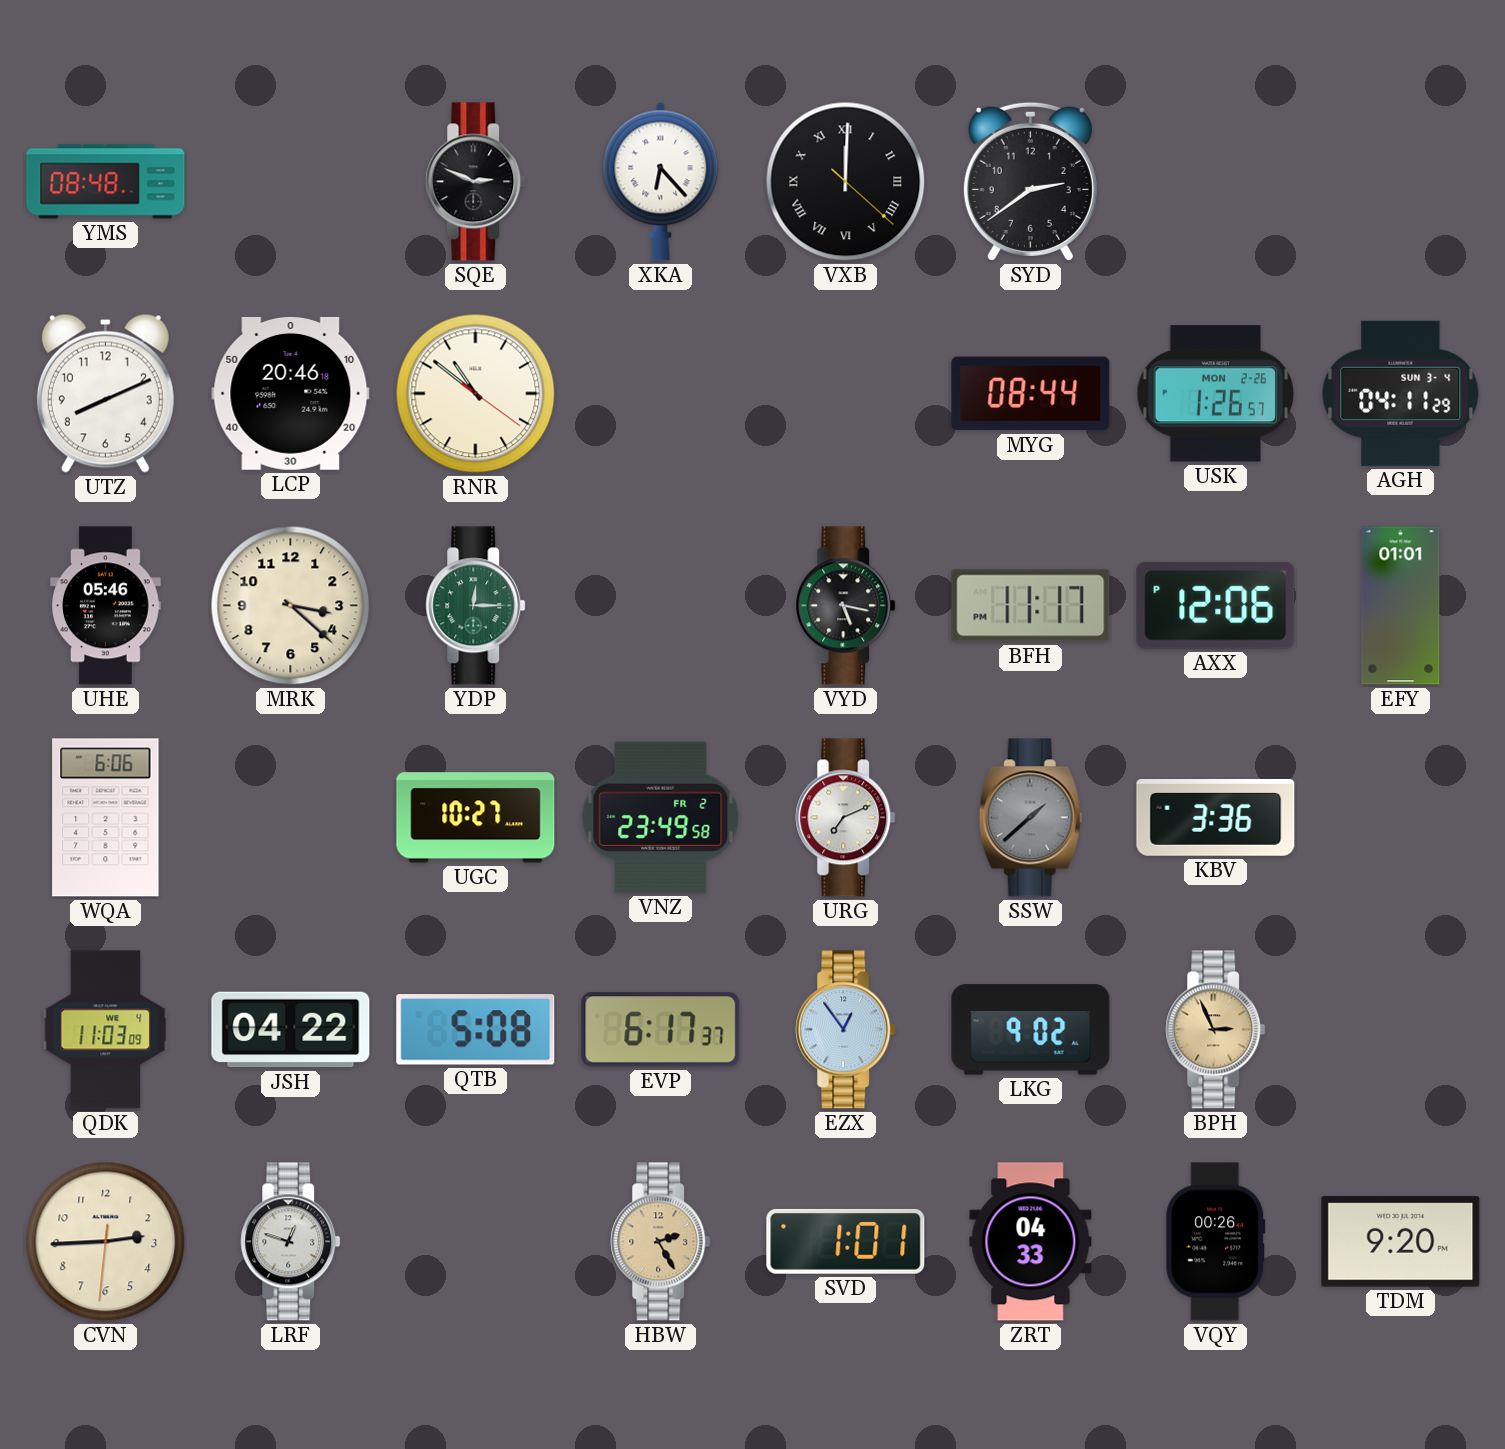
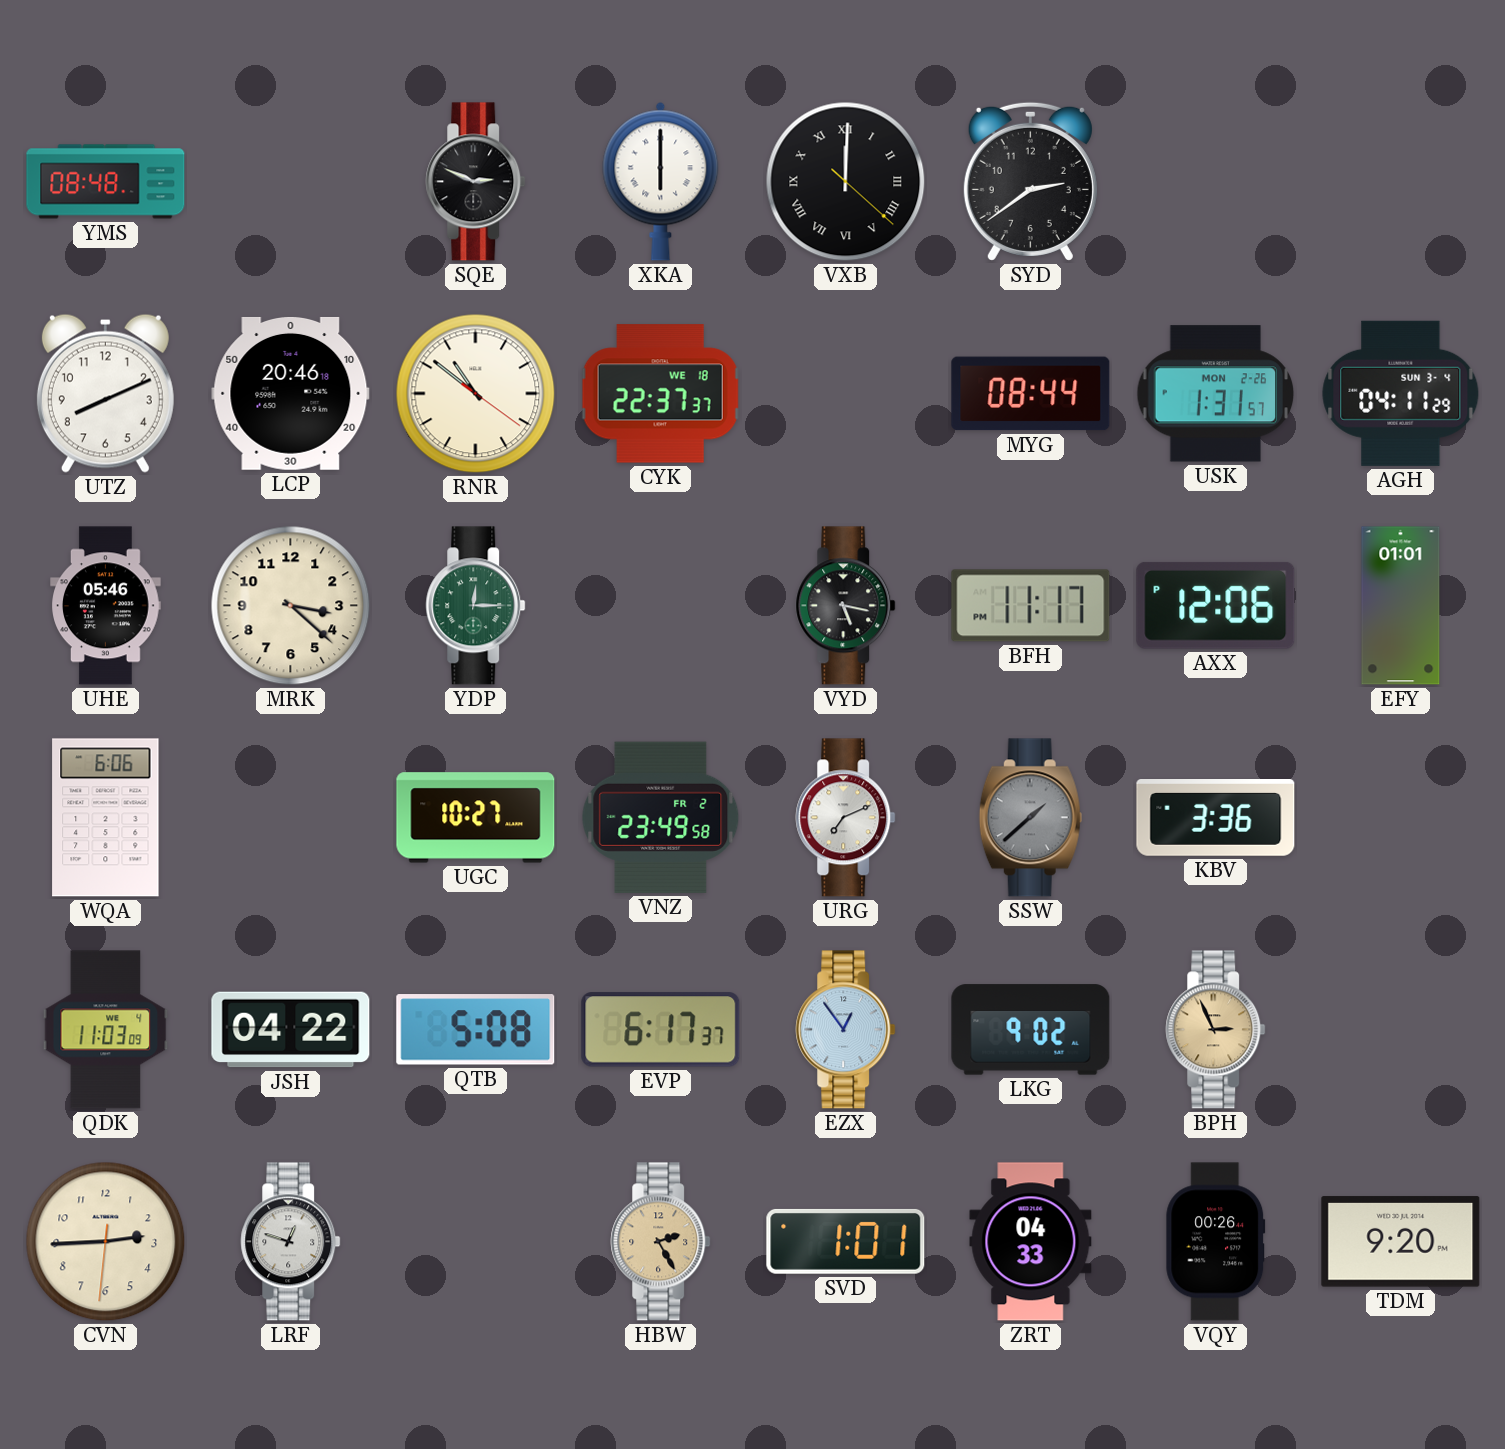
XKA: 6:23 -> 6:00
CYK: none -> 22:37
USK: 1:26 -> 1:31
